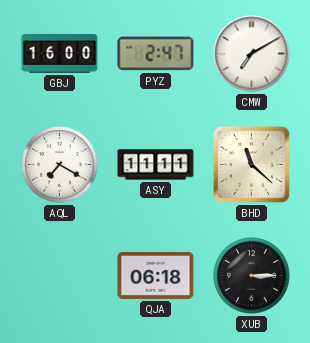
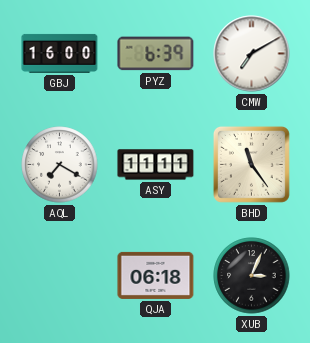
PYZ: 2:47 -> 6:39
BHD: 11:22 -> 11:24
XUB: 3:15 -> 3:04
